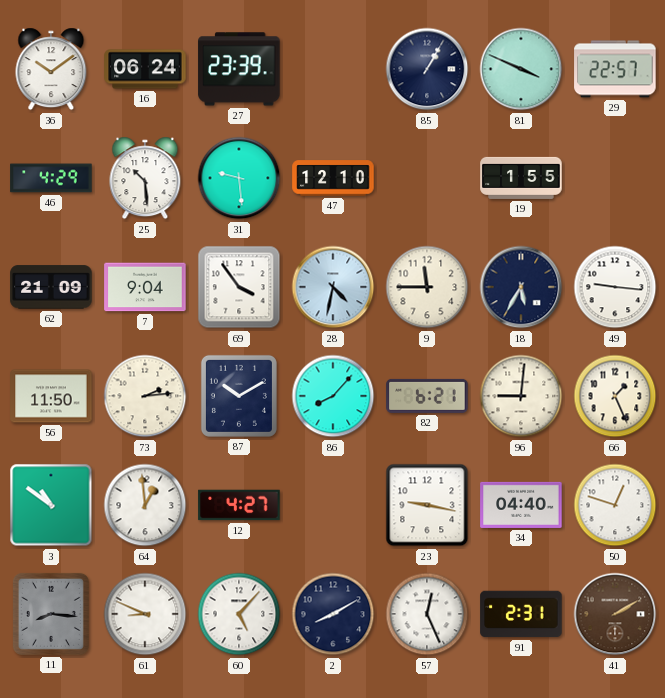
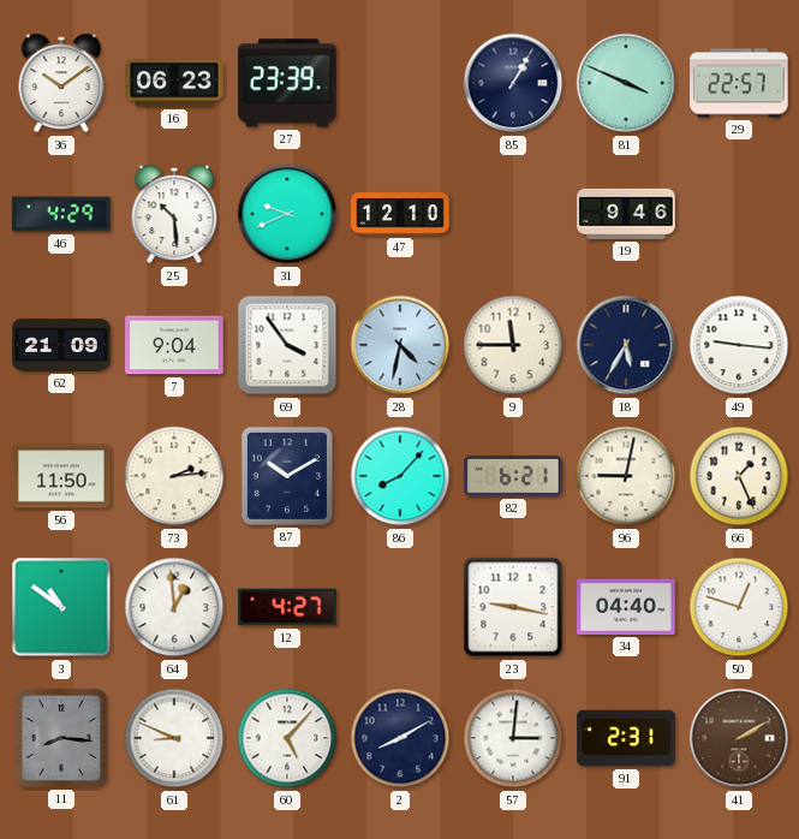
16: 06:24 -> 06:23
31: 9:29 -> 9:41
19: 1:55 -> 9:46
96: 9:01 -> 9:02
57: 12:26 -> 3:01
